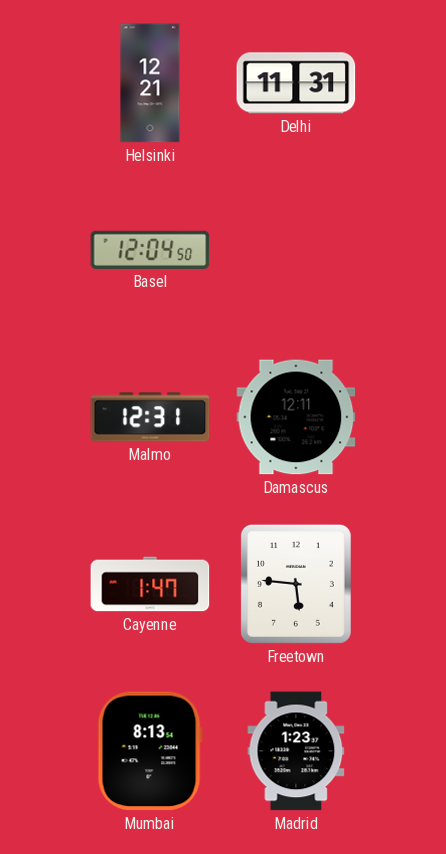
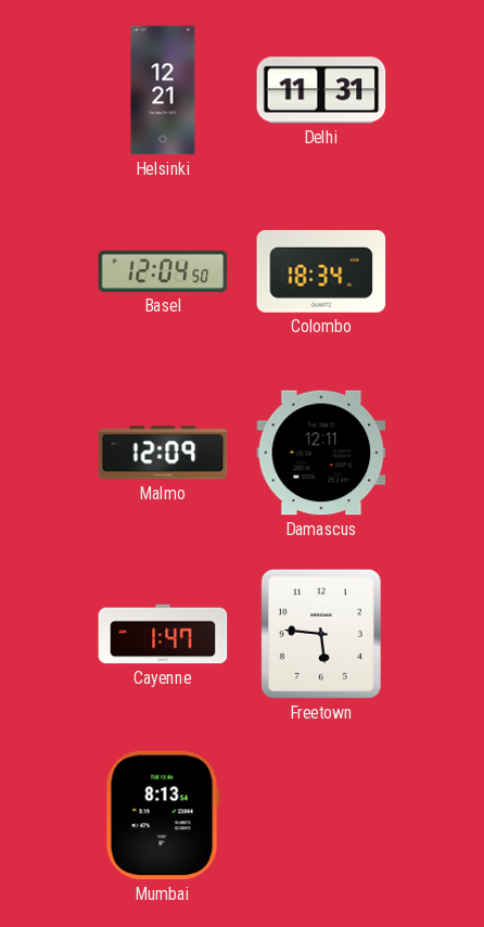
Colombo: none -> 18:34
Malmo: 12:31 -> 12:09
Madrid: 1:23 -> none
